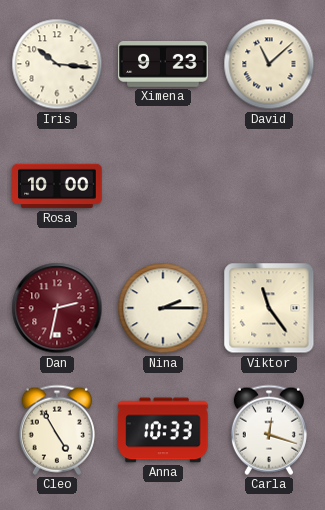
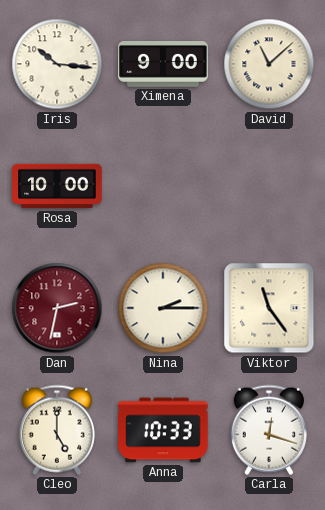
Ximena: 9:23 -> 9:00
Cleo: 4:55 -> 5:00
